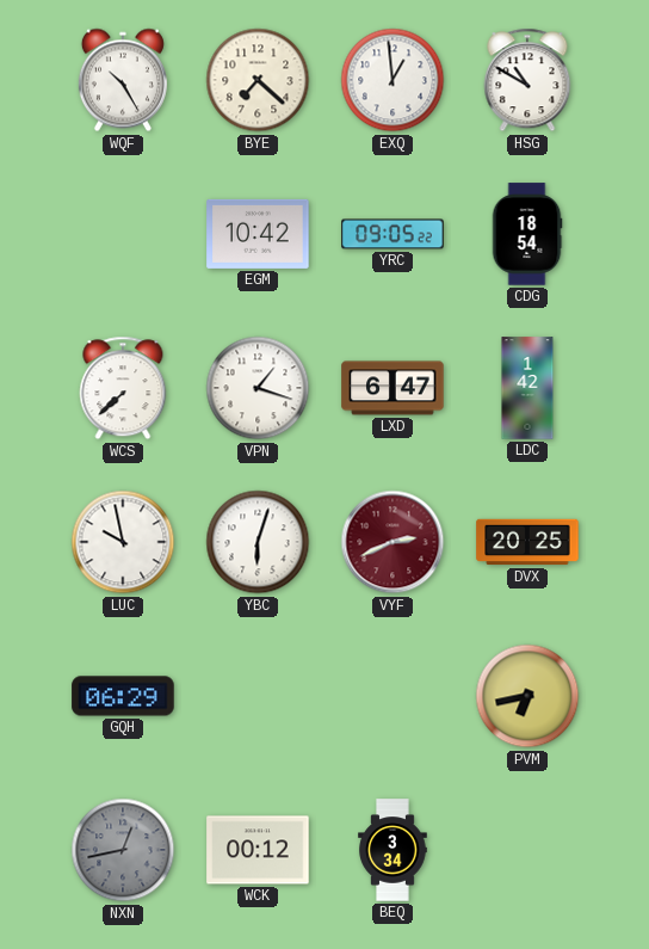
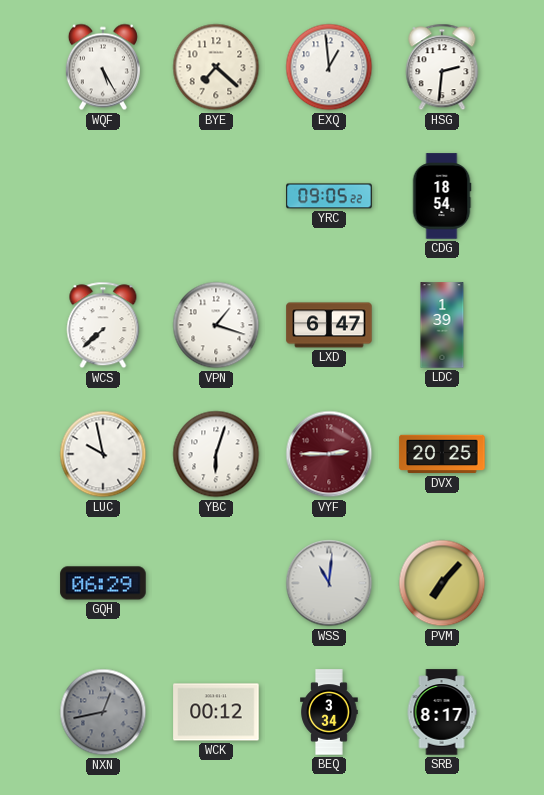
WQF: 10:25 -> 5:25
HSG: 10:50 -> 2:31
EGM: 10:42 -> none
LDC: 1:42 -> 1:39
VYF: 2:41 -> 2:45
WSS: none -> 11:01
PVM: 6:43 -> 7:07
SRB: none -> 8:17
